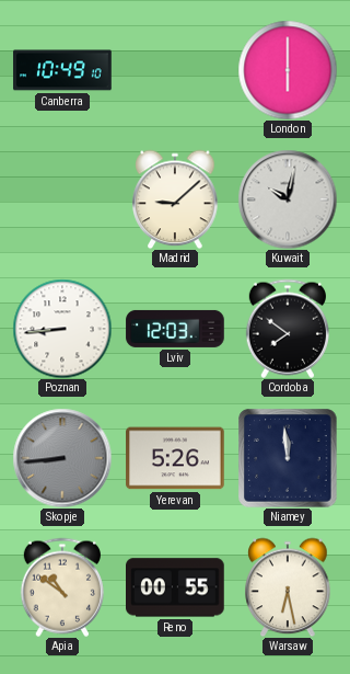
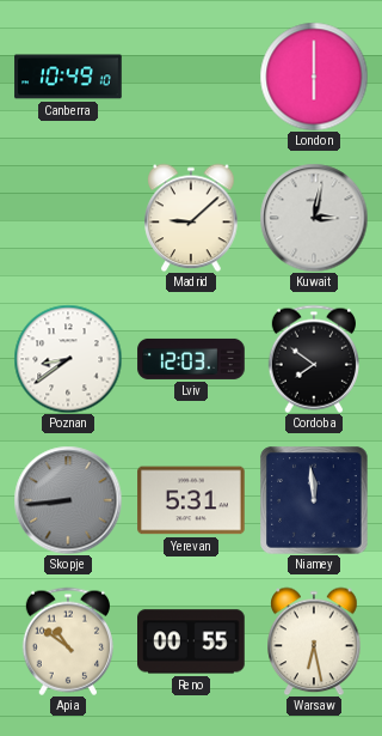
Kuwait: 10:02 -> 3:02
Poznan: 8:44 -> 8:39
Yerevan: 5:26 -> 5:31
